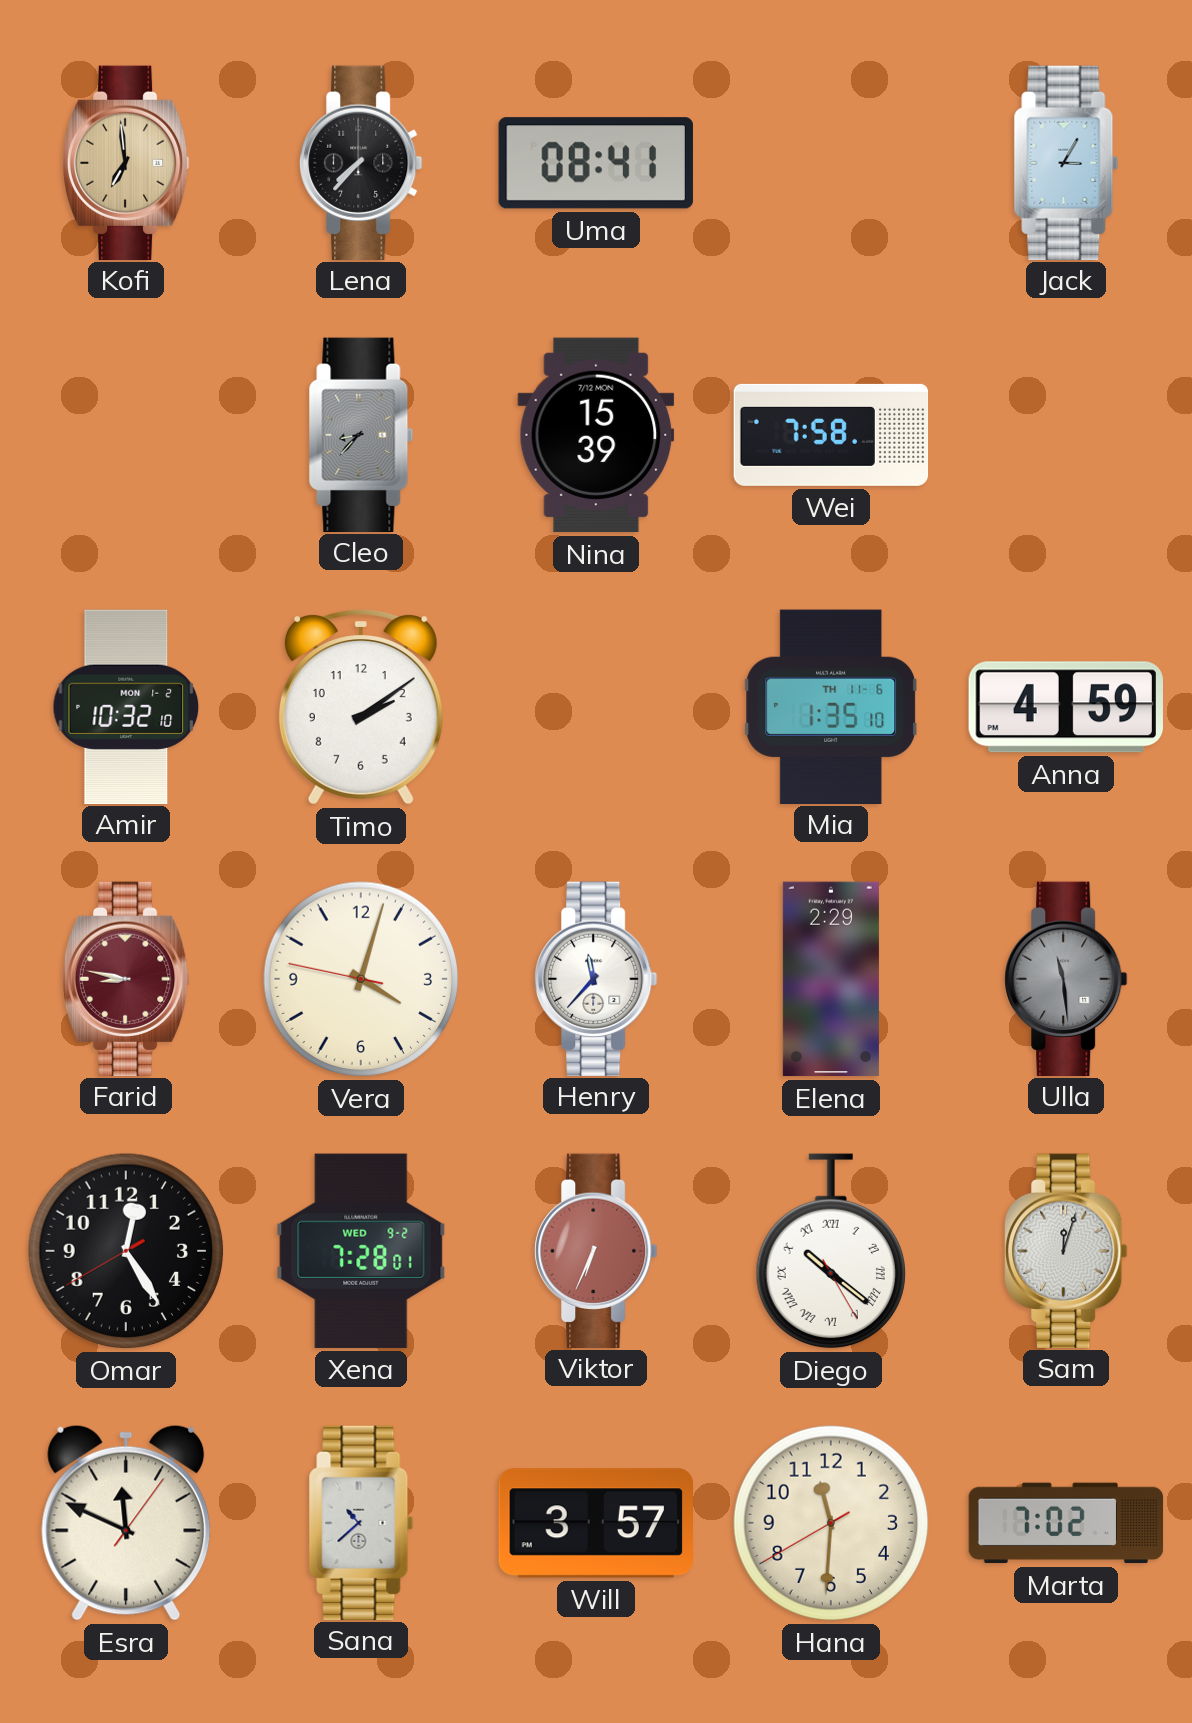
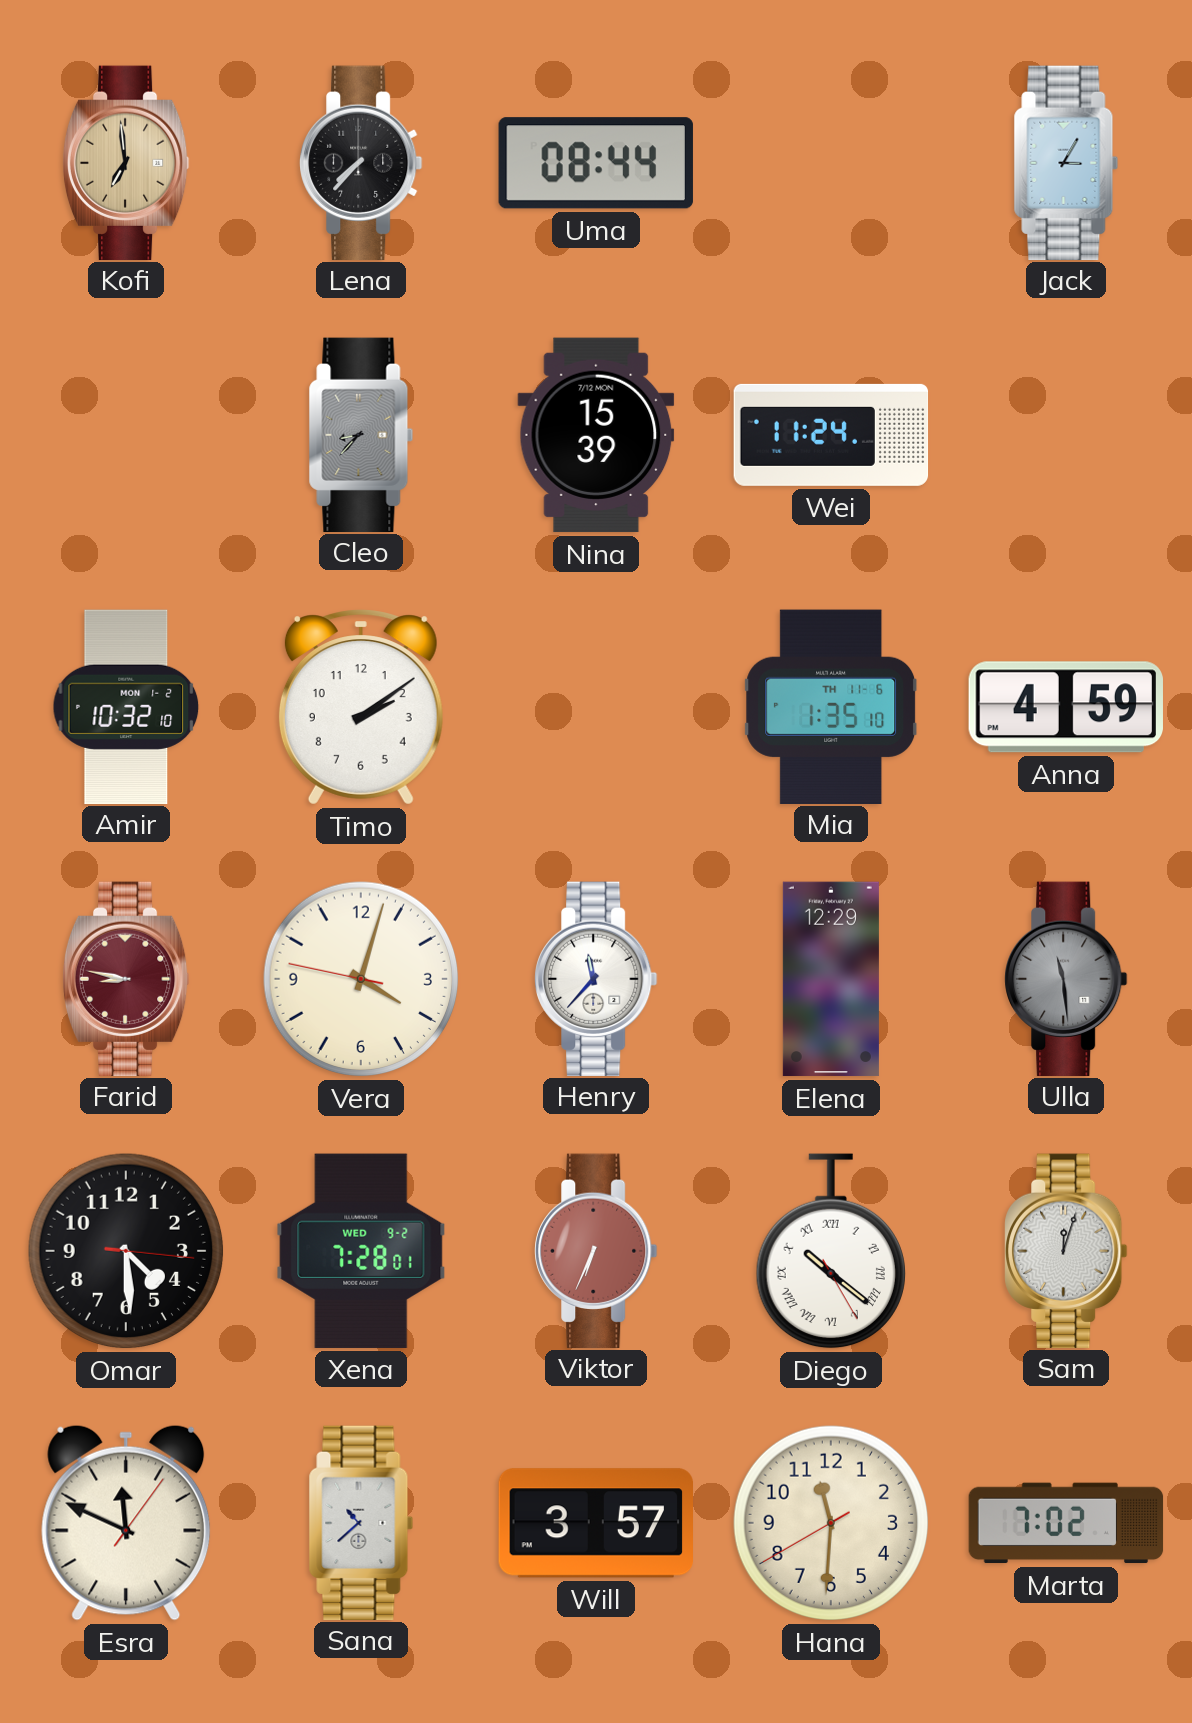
Uma: 08:41 -> 08:44
Wei: 7:58 -> 11:24
Elena: 2:29 -> 12:29
Omar: 12:24 -> 4:29
